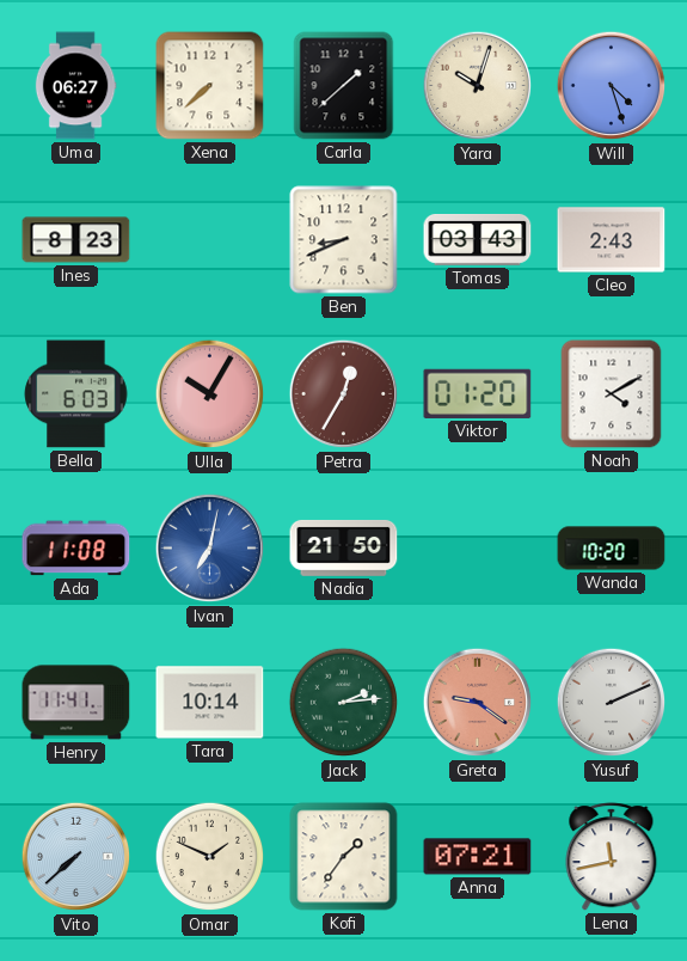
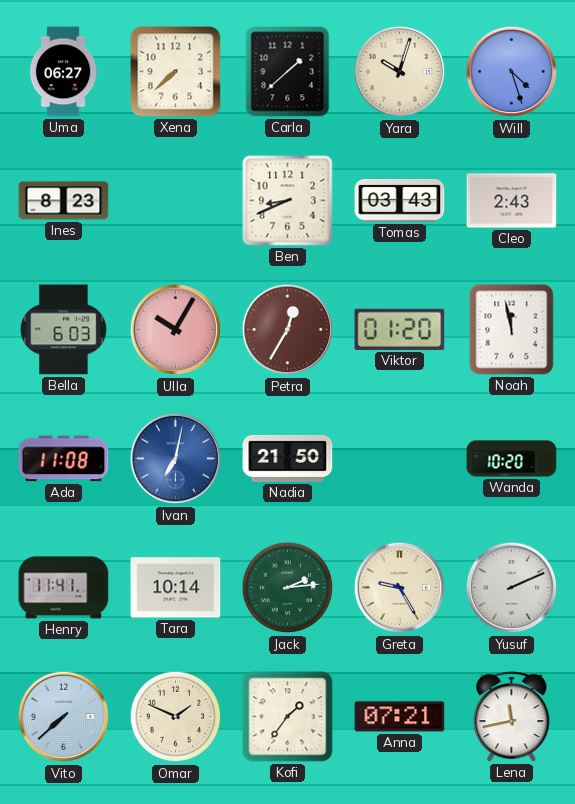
Noah: 4:10 -> 11:58
Greta: 9:21 -> 9:25
Greta dial: salmon -> cream
